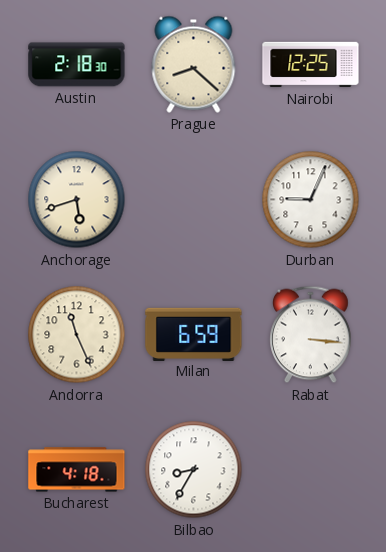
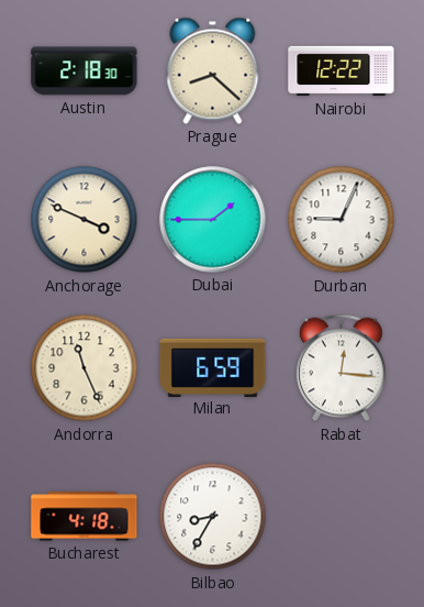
Nairobi: 12:25 -> 12:22
Anchorage: 5:42 -> 3:49
Dubai: none -> 1:45
Rabat: 3:16 -> 12:16
